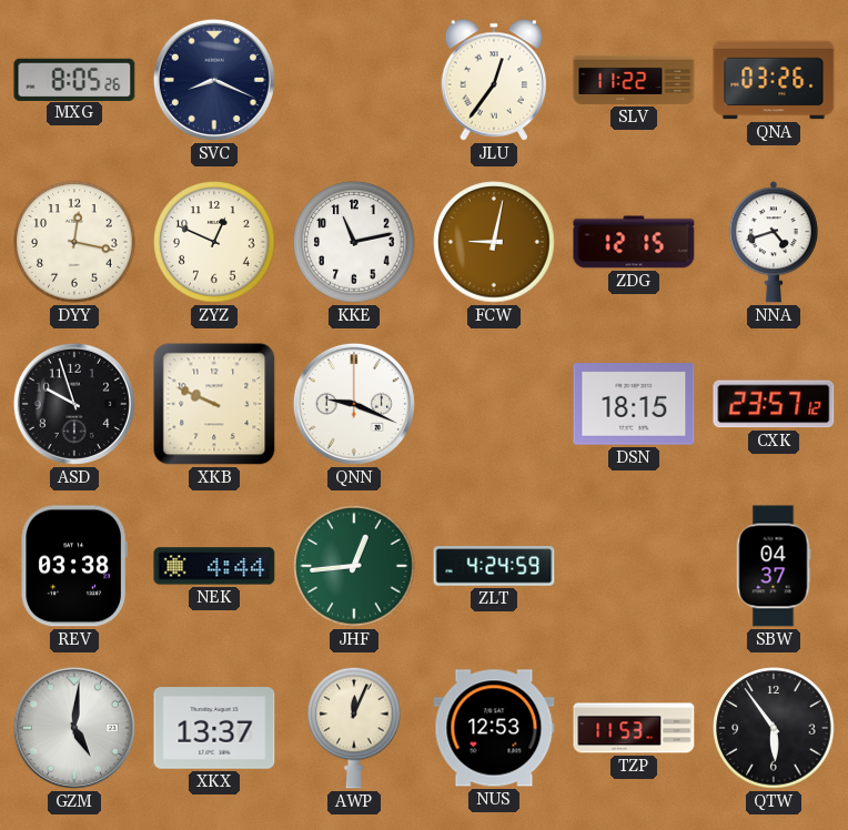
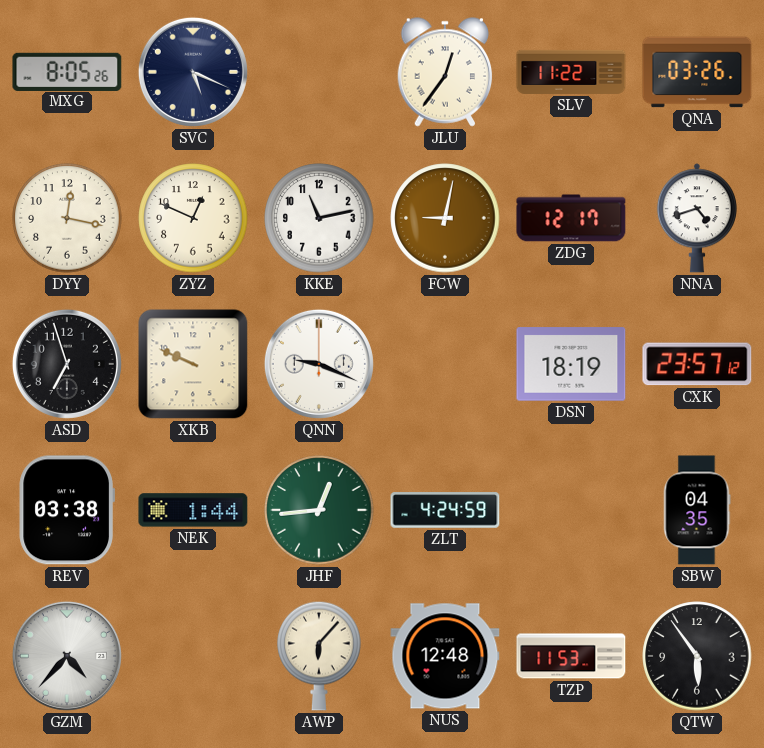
SVC: 8:19 -> 5:19
ZDG: 12:15 -> 12:17
ASD: 9:57 -> 6:57
DSN: 18:15 -> 18:19
NEK: 4:44 -> 1:44
SBW: 04:37 -> 04:35
GZM: 5:01 -> 4:37
XKX: 13:37 -> none
AWP: 12:04 -> 6:07
NUS: 12:53 -> 12:48
